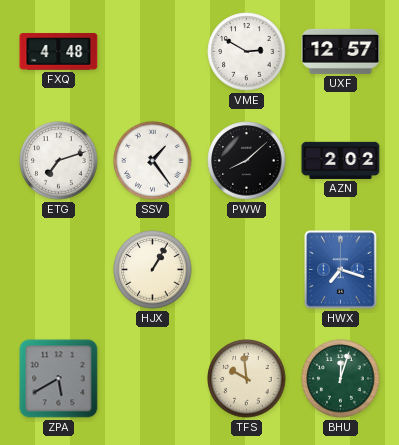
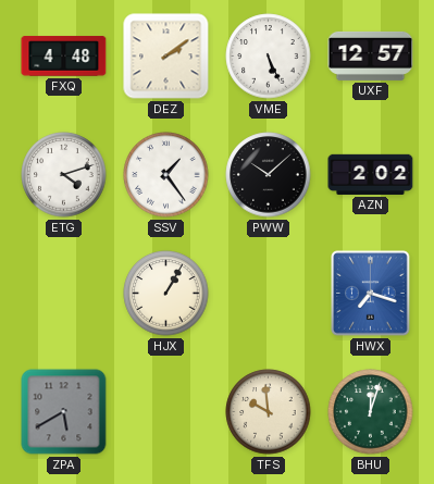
DEZ: none -> 2:09
VME: 2:50 -> 5:26
ETG: 7:12 -> 4:12
PWW: 8:08 -> 10:08
